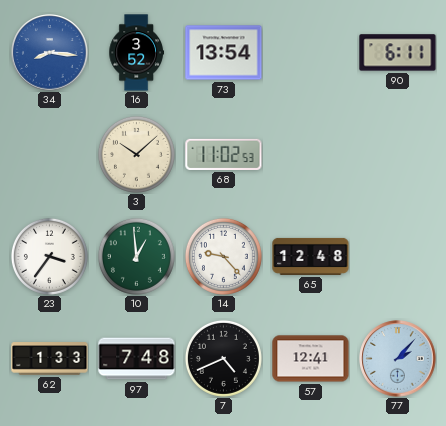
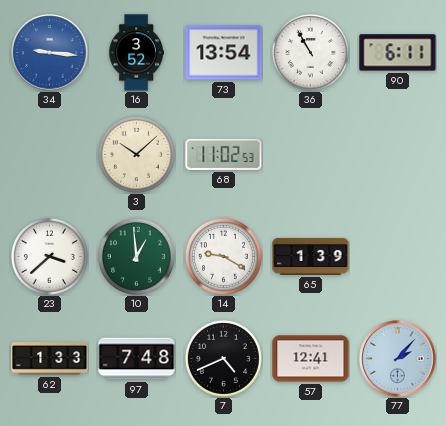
34: 8:16 -> 9:16
36: none -> 10:55
23: 3:36 -> 3:38
14: 9:23 -> 9:20
65: 12:48 -> 1:39
